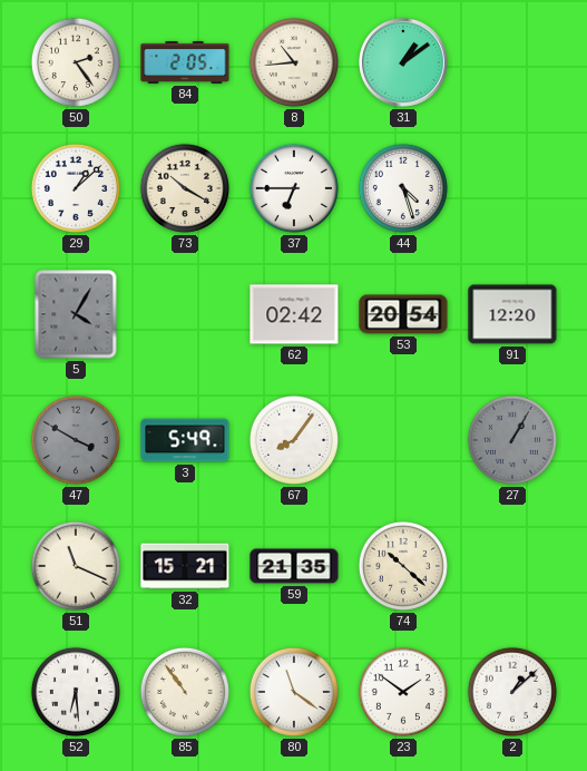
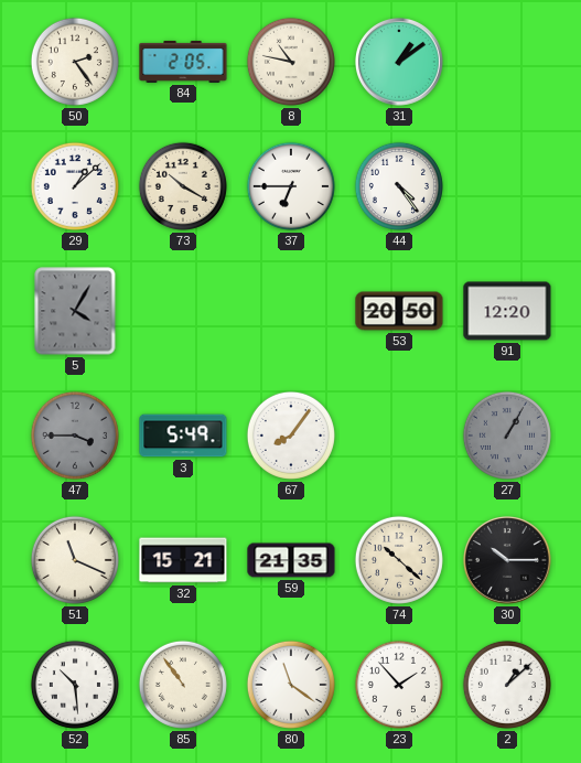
8: 10:44 -> 10:47
44: 4:27 -> 4:24
62: 02:42 -> none
53: 20:54 -> 20:50
47: 3:50 -> 3:45
30: none -> 10:15
52: 6:29 -> 10:29
23: 1:51 -> 1:53
